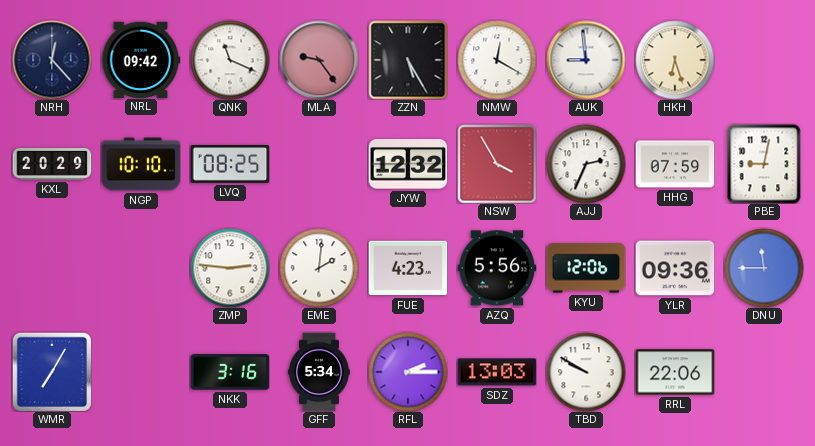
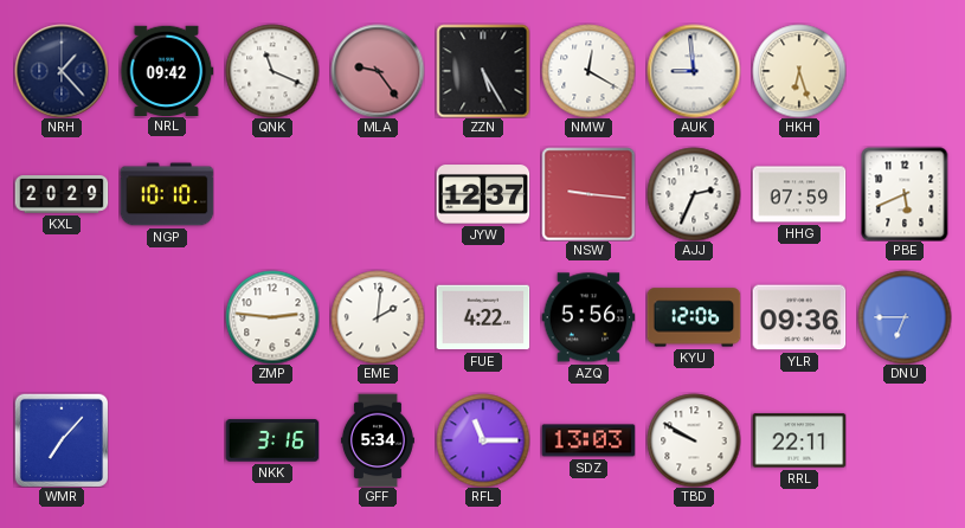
NRH: 12:23 -> 1:23
LVQ: 08:25 -> none
JYW: 12:32 -> 12:37
NSW: 3:55 -> 9:16
PBE: 9:02 -> 5:41
FUE: 4:23 -> 4:22
DNU: 11:45 -> 6:45
WMR: 7:05 -> 7:07
RFL: 2:15 -> 11:15
RRL: 22:06 -> 22:11
